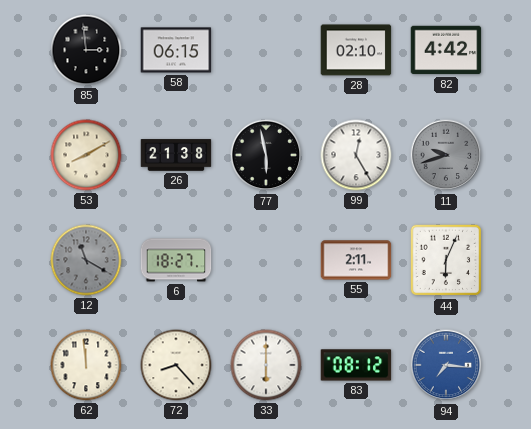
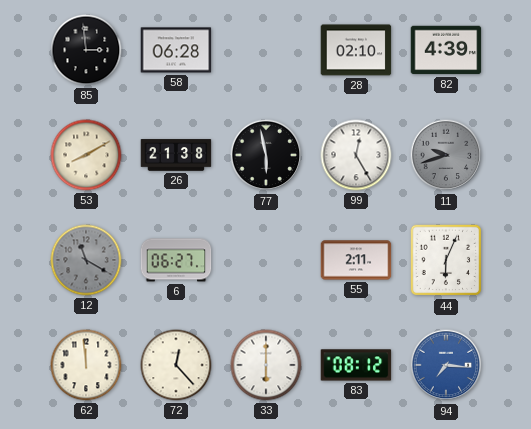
58: 06:15 -> 06:28
82: 4:42 -> 4:39
6: 18:27 -> 06:27
72: 8:23 -> 12:23
